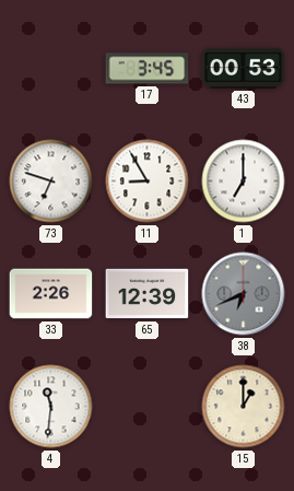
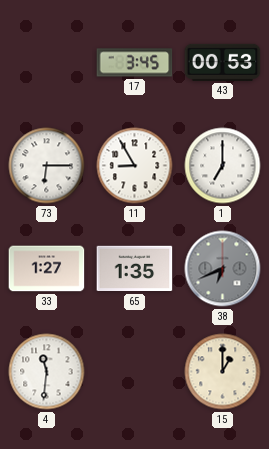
73: 6:48 -> 6:15
33: 2:26 -> 1:27
65: 12:39 -> 1:35
